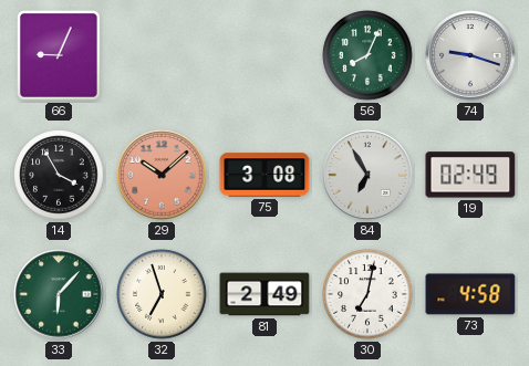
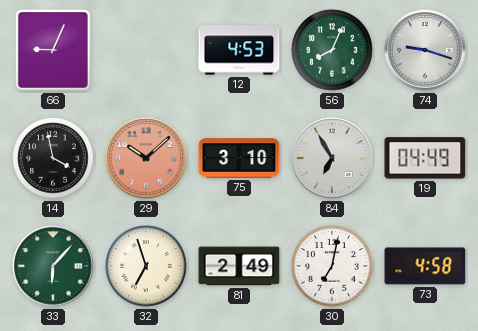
12: none -> 4:53
14: 3:55 -> 3:58
75: 3:08 -> 3:10
19: 02:49 -> 04:49
